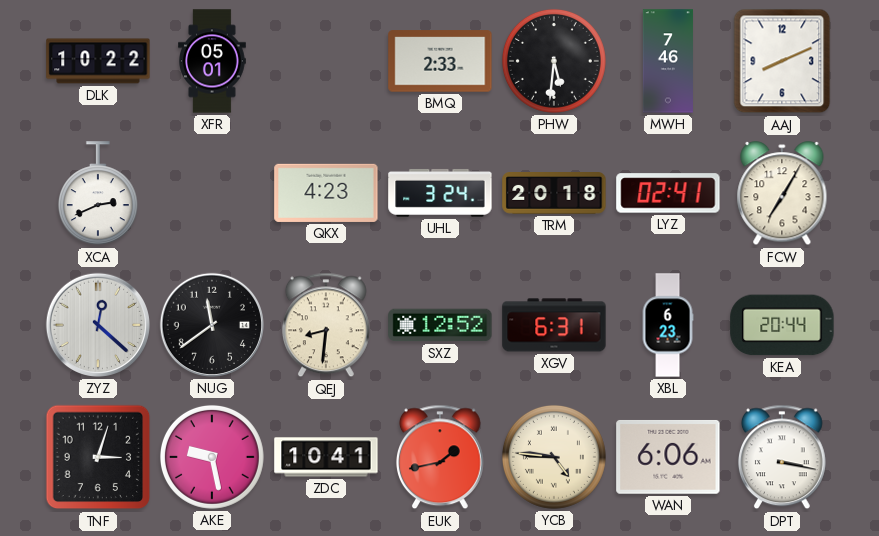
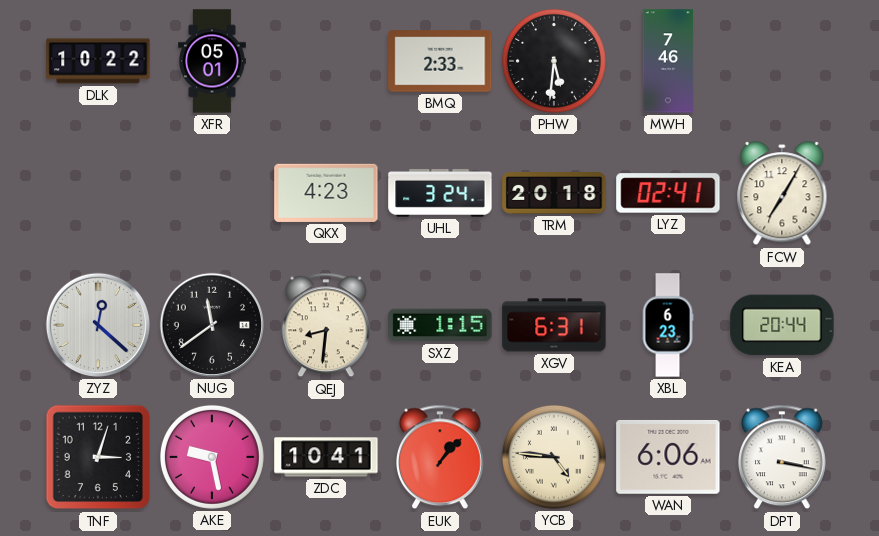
AAJ: 8:11 -> none
XCA: 2:41 -> none
SXZ: 12:52 -> 1:15
EUK: 1:43 -> 1:07
